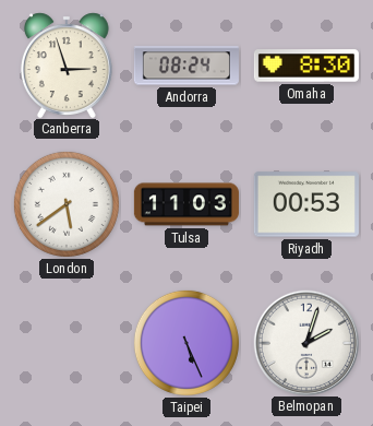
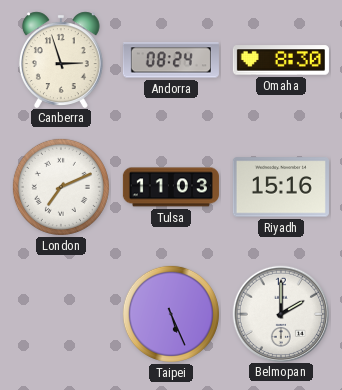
London: 5:39 -> 7:11
Riyadh: 00:53 -> 15:16
Belmopan: 2:03 -> 2:00
